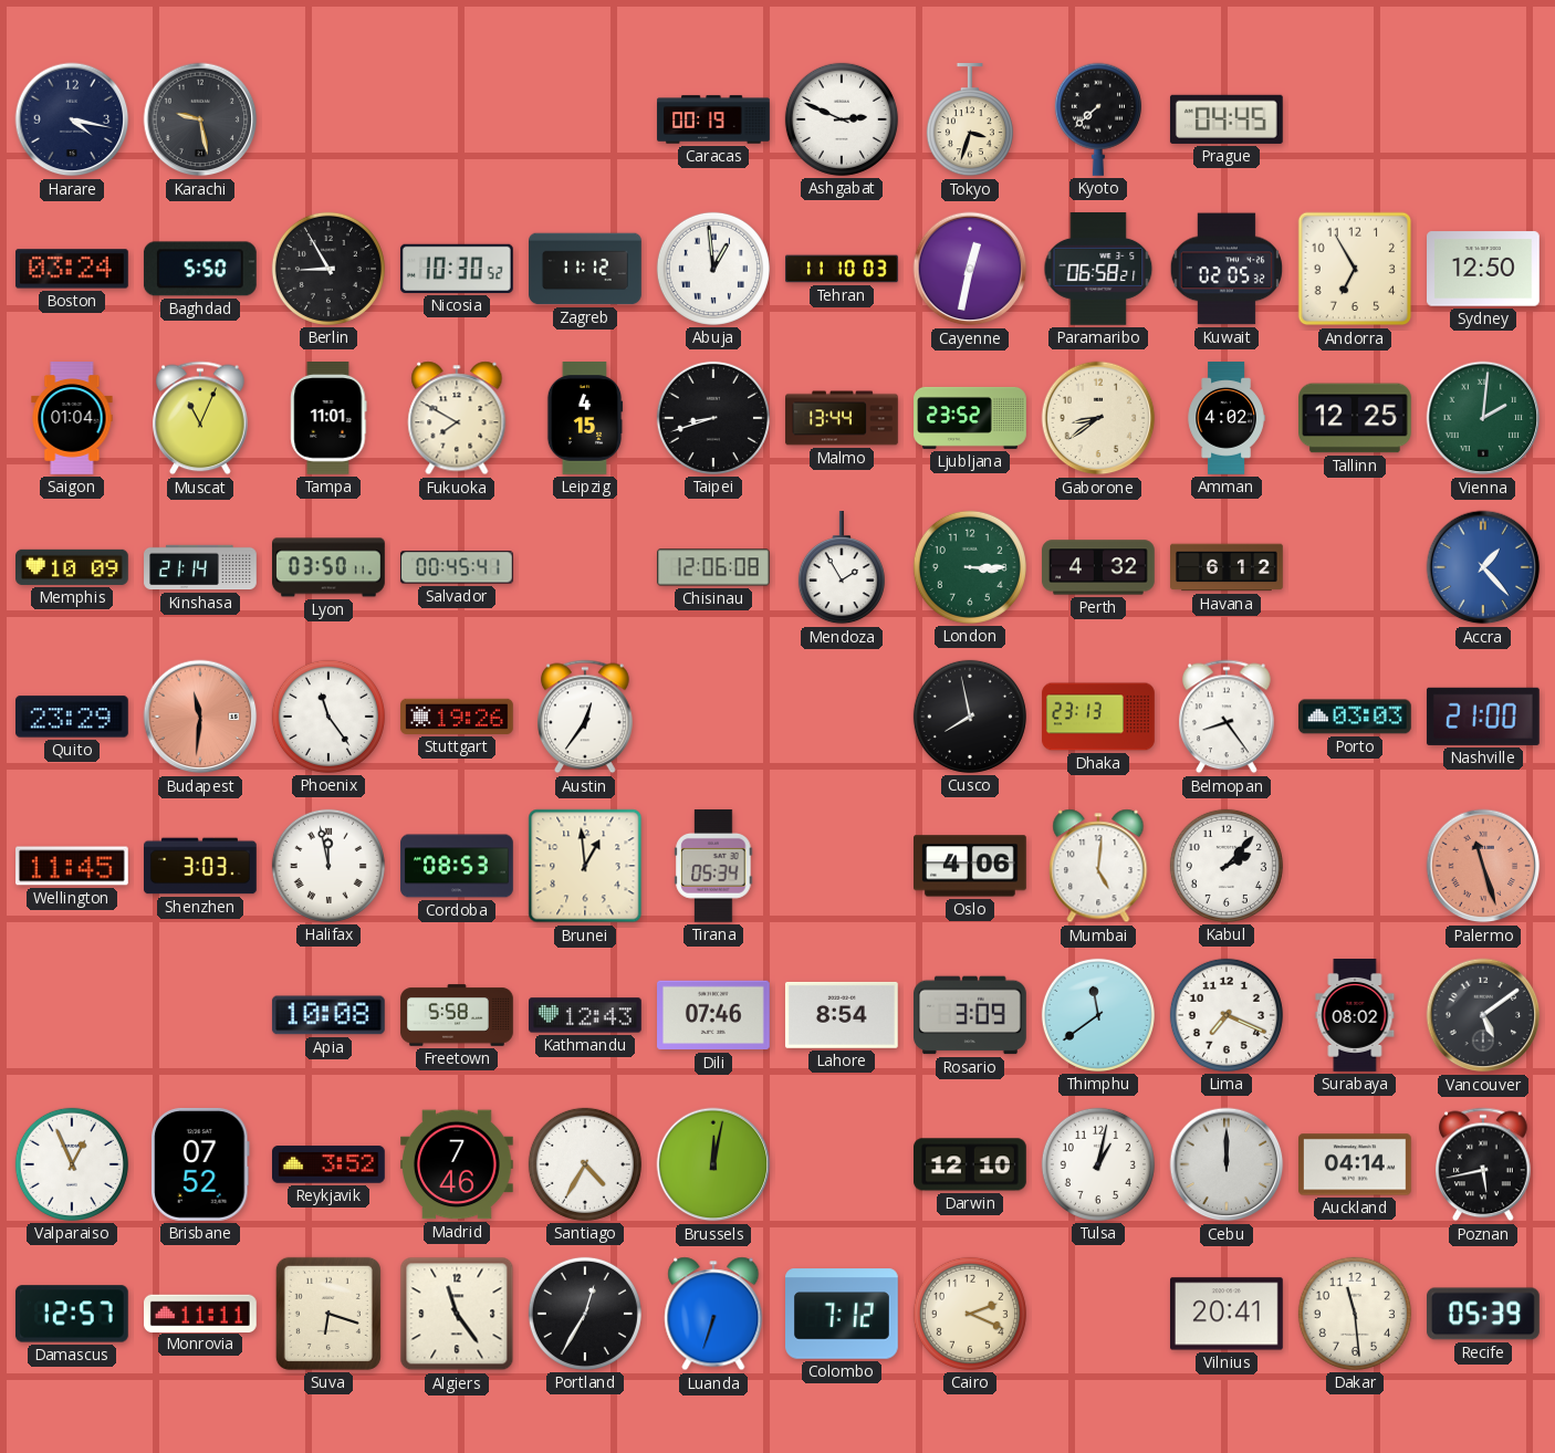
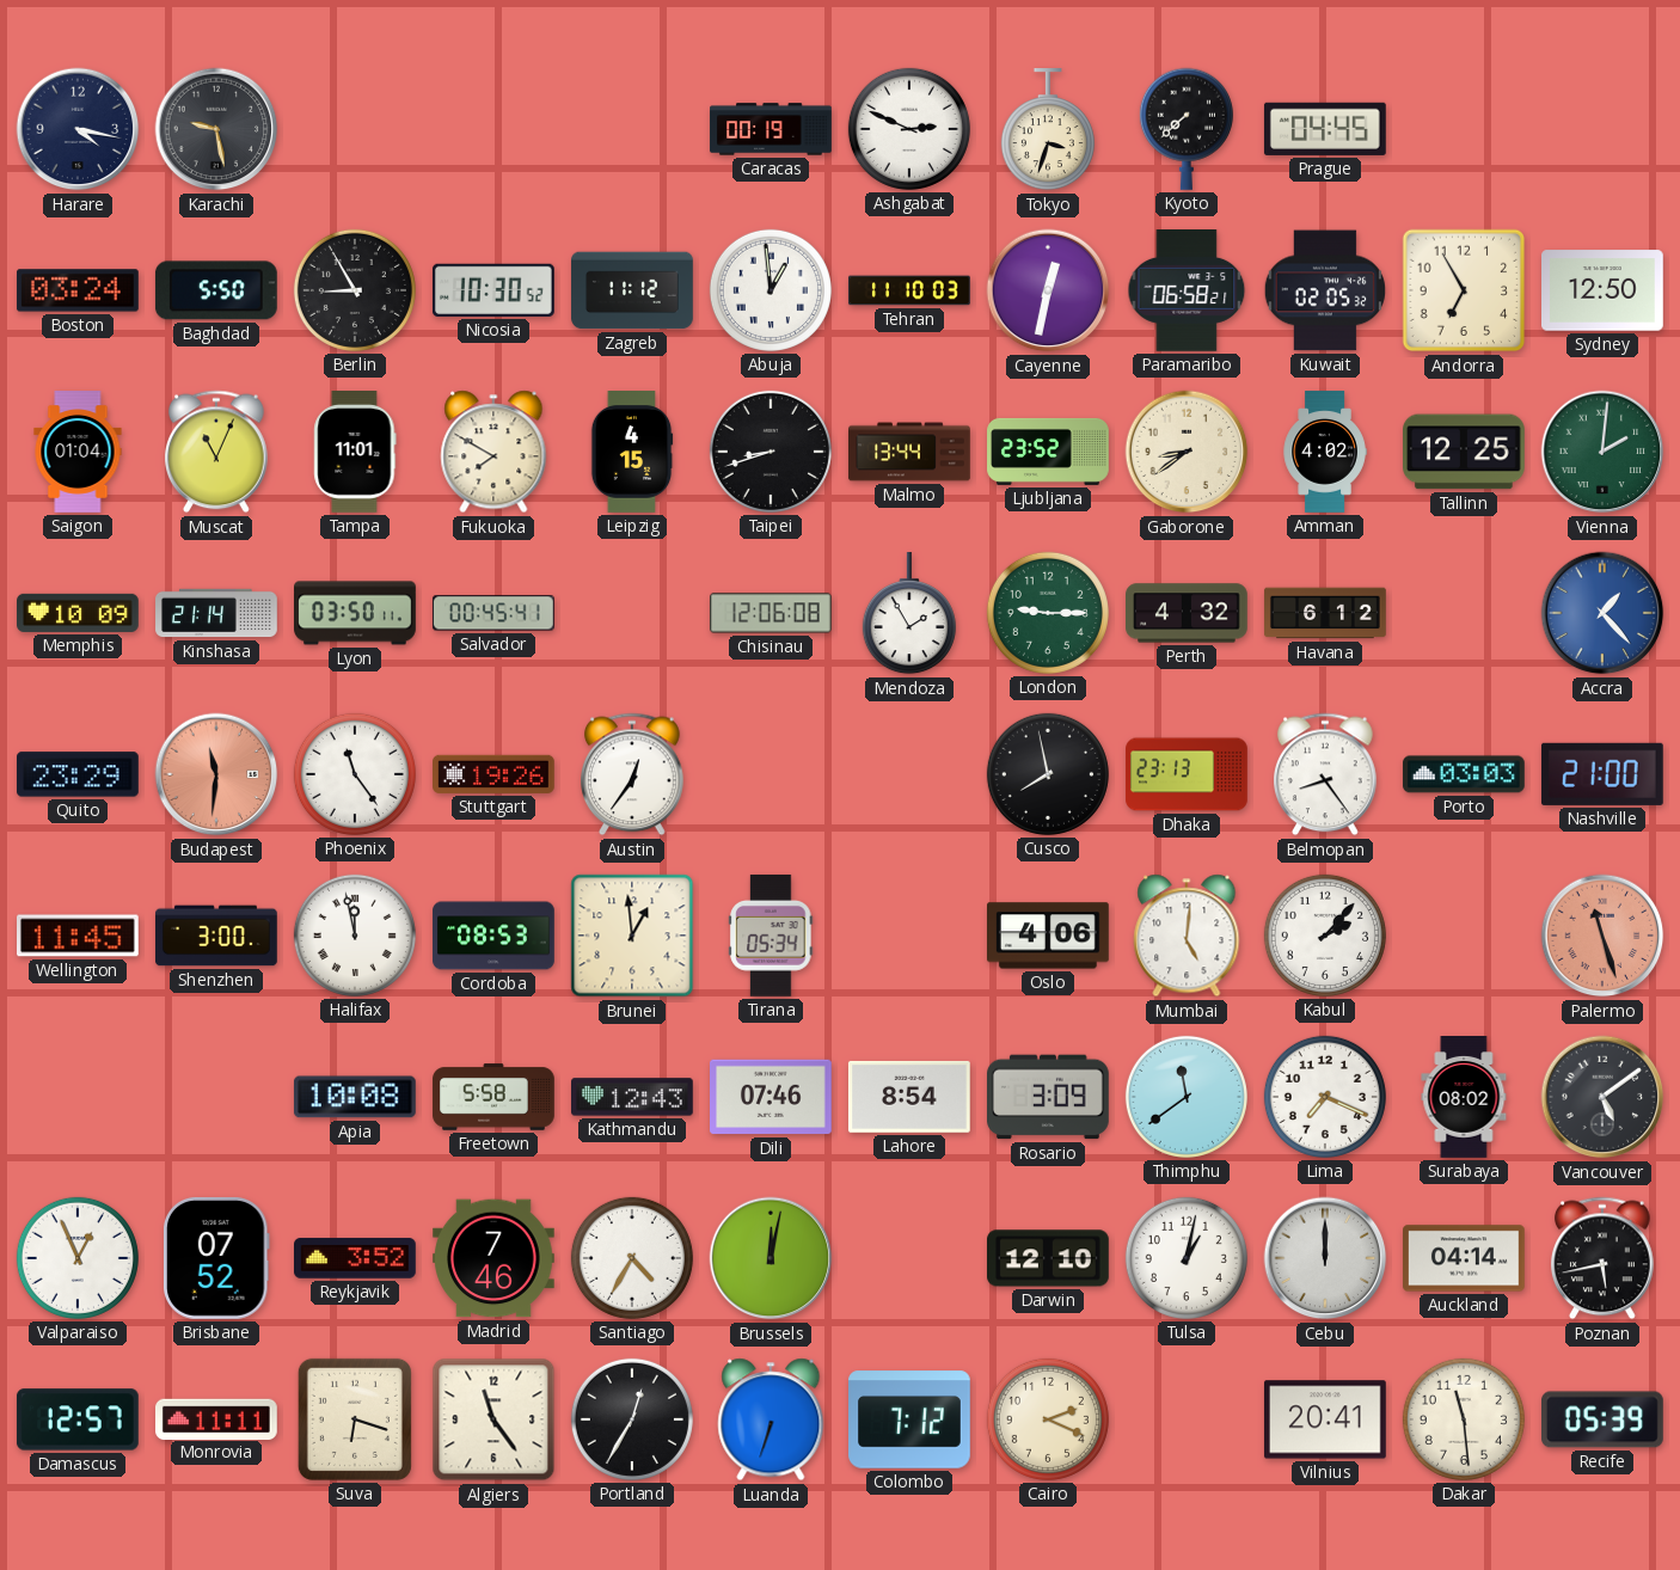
London: 3:15 -> 9:15
Shenzhen: 3:03 -> 3:00
